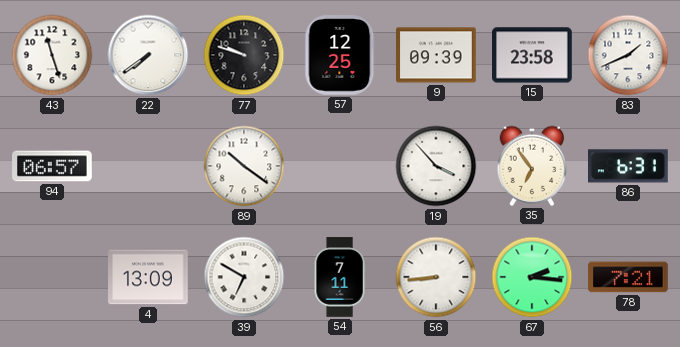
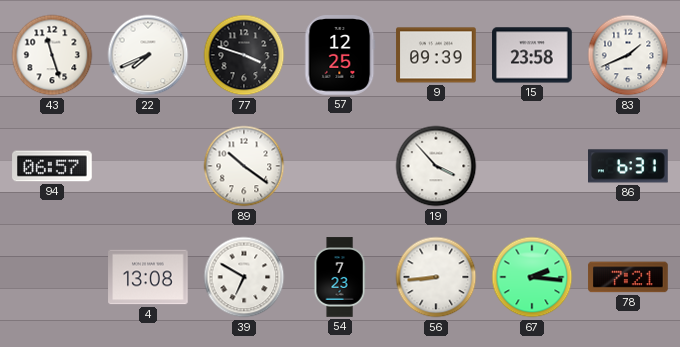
22: 7:39 -> 7:41
77: 9:48 -> 3:48
35: 6:54 -> none
4: 13:09 -> 13:08
54: 7:11 -> 7:23
